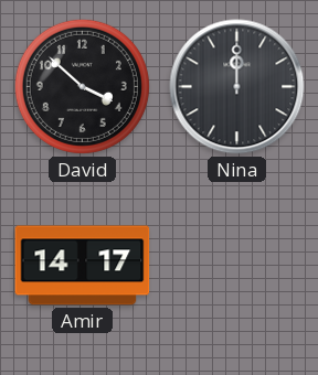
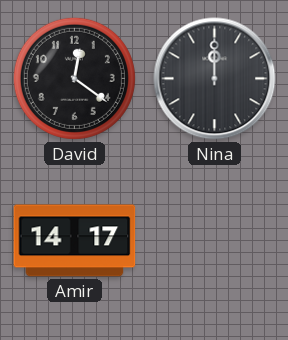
David: 3:52 -> 12:21
